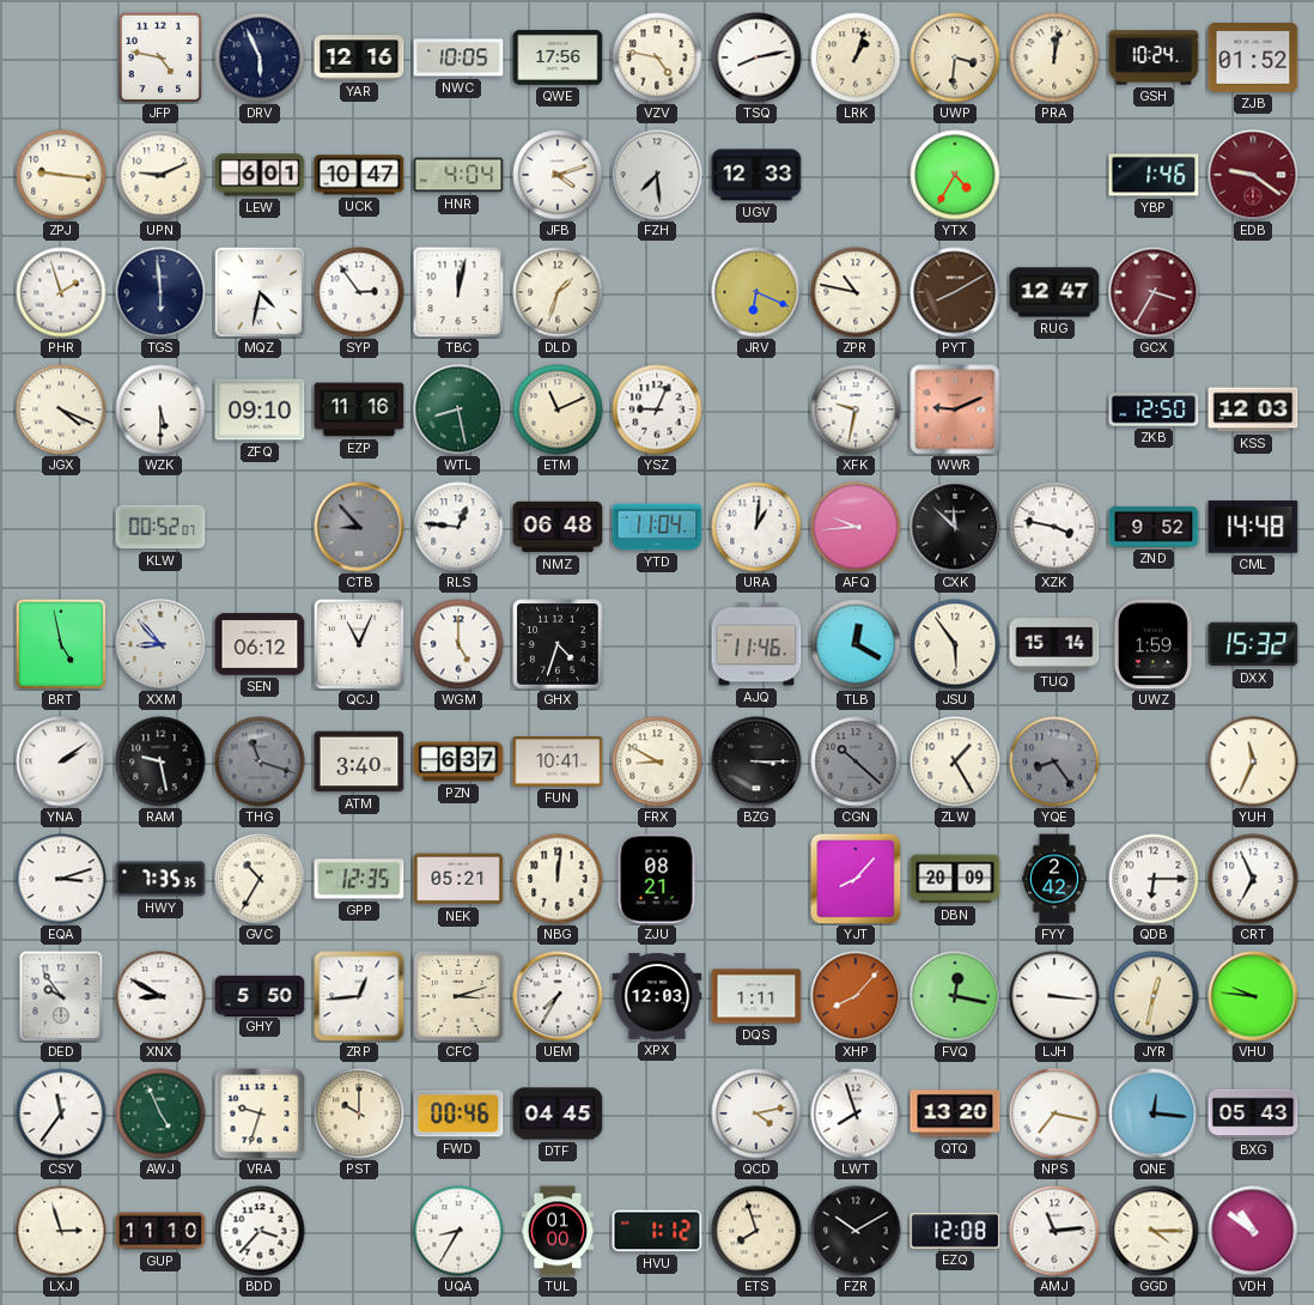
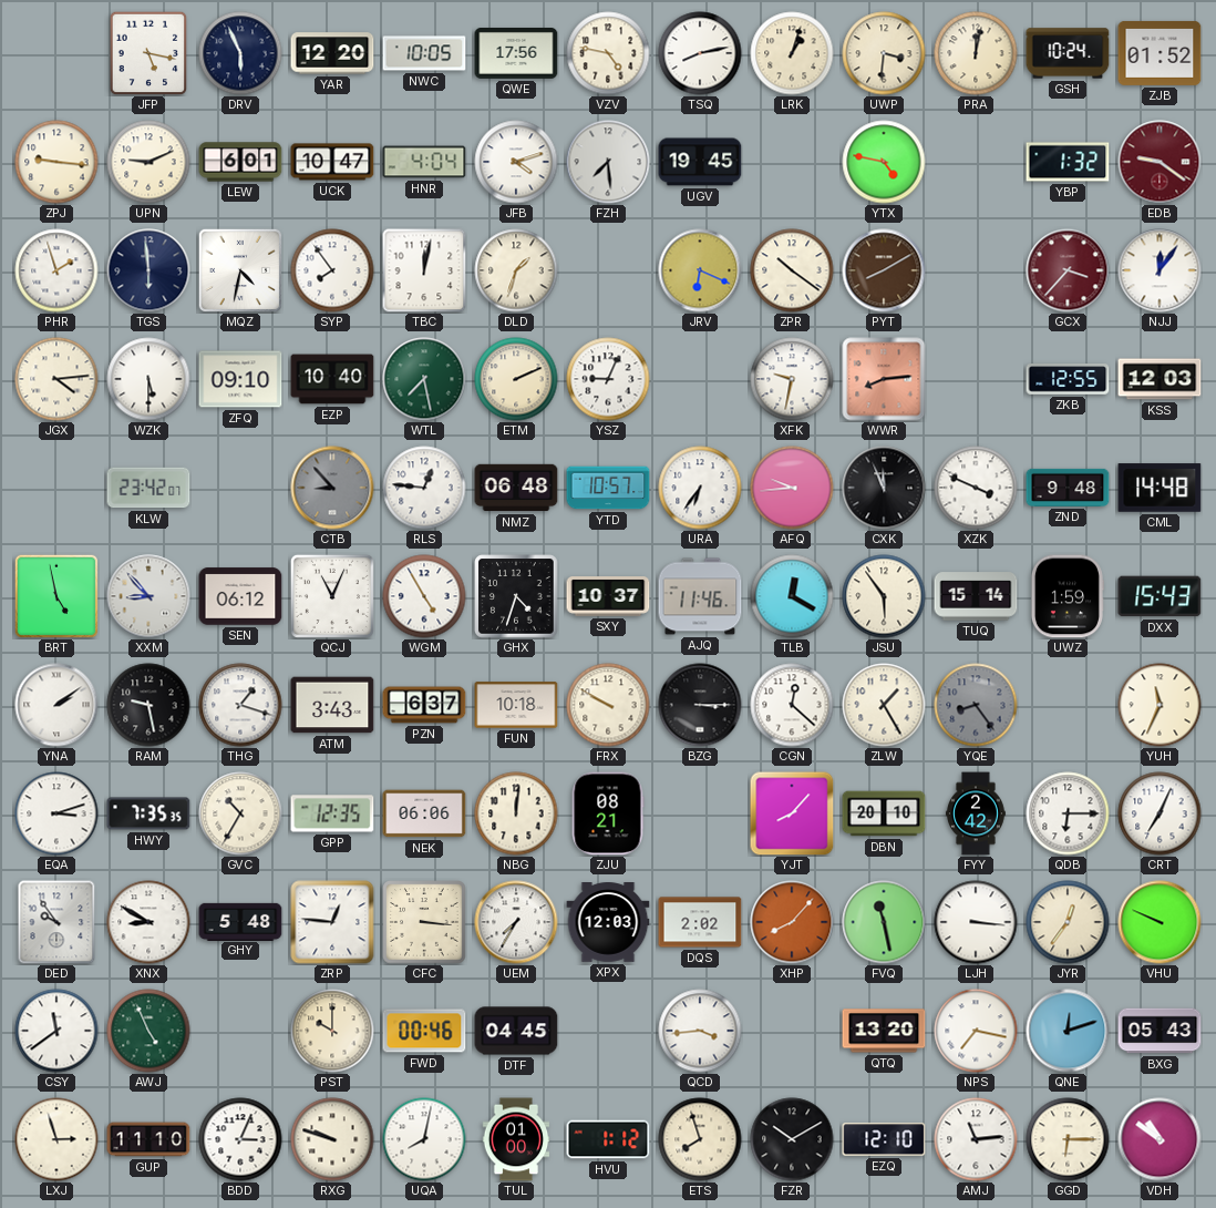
JFP: 4:47 -> 5:17
YAR: 12:16 -> 12:20
UGV: 12:33 -> 19:45
YTX: 4:35 -> 4:47
YBP: 1:46 -> 1:32
SYP: 2:54 -> 7:54
ZPR: 10:47 -> 10:21
RUG: 12:47 -> none
GCX: 3:35 -> 3:37
NJJ: none -> 12:06
JGX: 4:19 -> 4:14
EZP: 11:16 -> 10:40
WTL: 8:28 -> 7:28
ETM: 11:11 -> 2:11
WWR: 9:11 -> 8:14
ZKB: 12:50 -> 12:55
KLW: 00:52 -> 23:42
YTD: 11:04 -> 10:57
URA: 1:01 -> 6:36
CXK: 11:52 -> 11:56
XZK: 3:47 -> 3:49
ZND: 9:52 -> 9:48
WGM: 5:00 -> 4:55
SXY: none -> 10:37
DXX: 15:32 -> 15:43
THG: 11:18 -> 1:18
THG dial: grey -> white
ATM: 3:40 -> 3:43
FUN: 10:41 -> 10:18
FRX: 8:50 -> 9:50
CGN: 10:22 -> 12:22
CGN dial: grey -> white
NEK: 05:21 -> 06:06
DBN: 20:09 -> 20:10
CRT: 6:56 -> 7:04
GHY: 5:50 -> 5:48
ZRP: 12:44 -> 12:46
CFC: 3:12 -> 3:16
DQS: 1:11 -> 2:02
FVQ: 12:17 -> 11:28
JYR: 12:32 -> 12:36
VHU: 9:46 -> 9:49
CSY: 11:36 -> 11:39
VRA: 9:33 -> none
QCD: 4:13 -> 3:44
LWT: 7:57 -> none
QNE: 12:16 -> 12:12
BDD: 3:37 -> 3:04
RXG: none -> 9:48
UQA: 8:35 -> 8:02
EZQ: 12:08 -> 12:10
GGD: 4:15 -> 6:15
